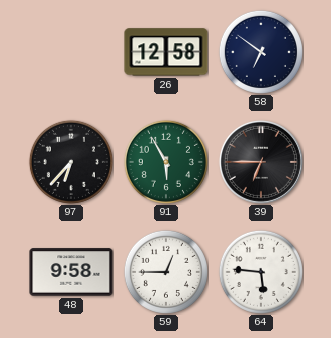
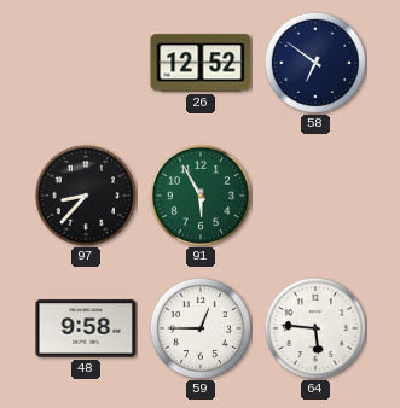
26: 12:58 -> 12:52
97: 6:37 -> 8:37
39: 6:45 -> none
